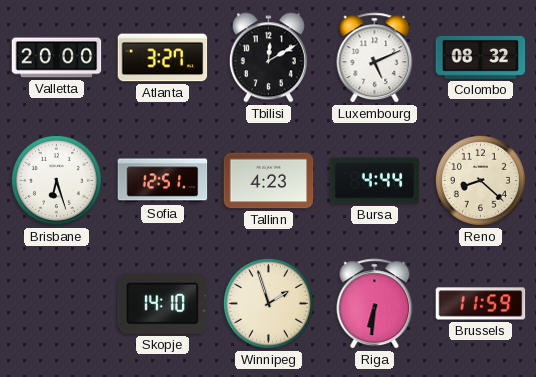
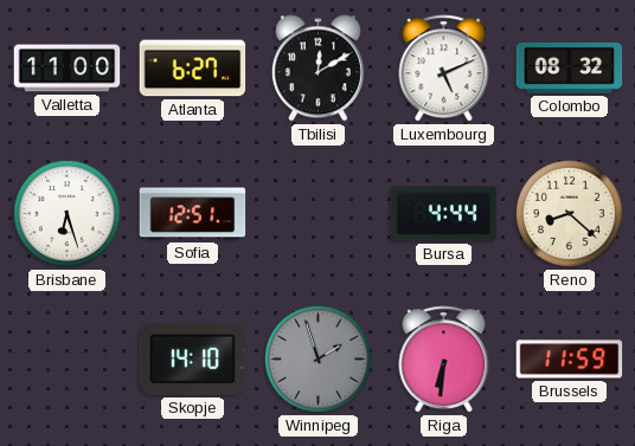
Valletta: 20:00 -> 11:00
Atlanta: 3:27 -> 6:27
Tallinn: 4:23 -> none
Winnipeg dial: cream -> grey
